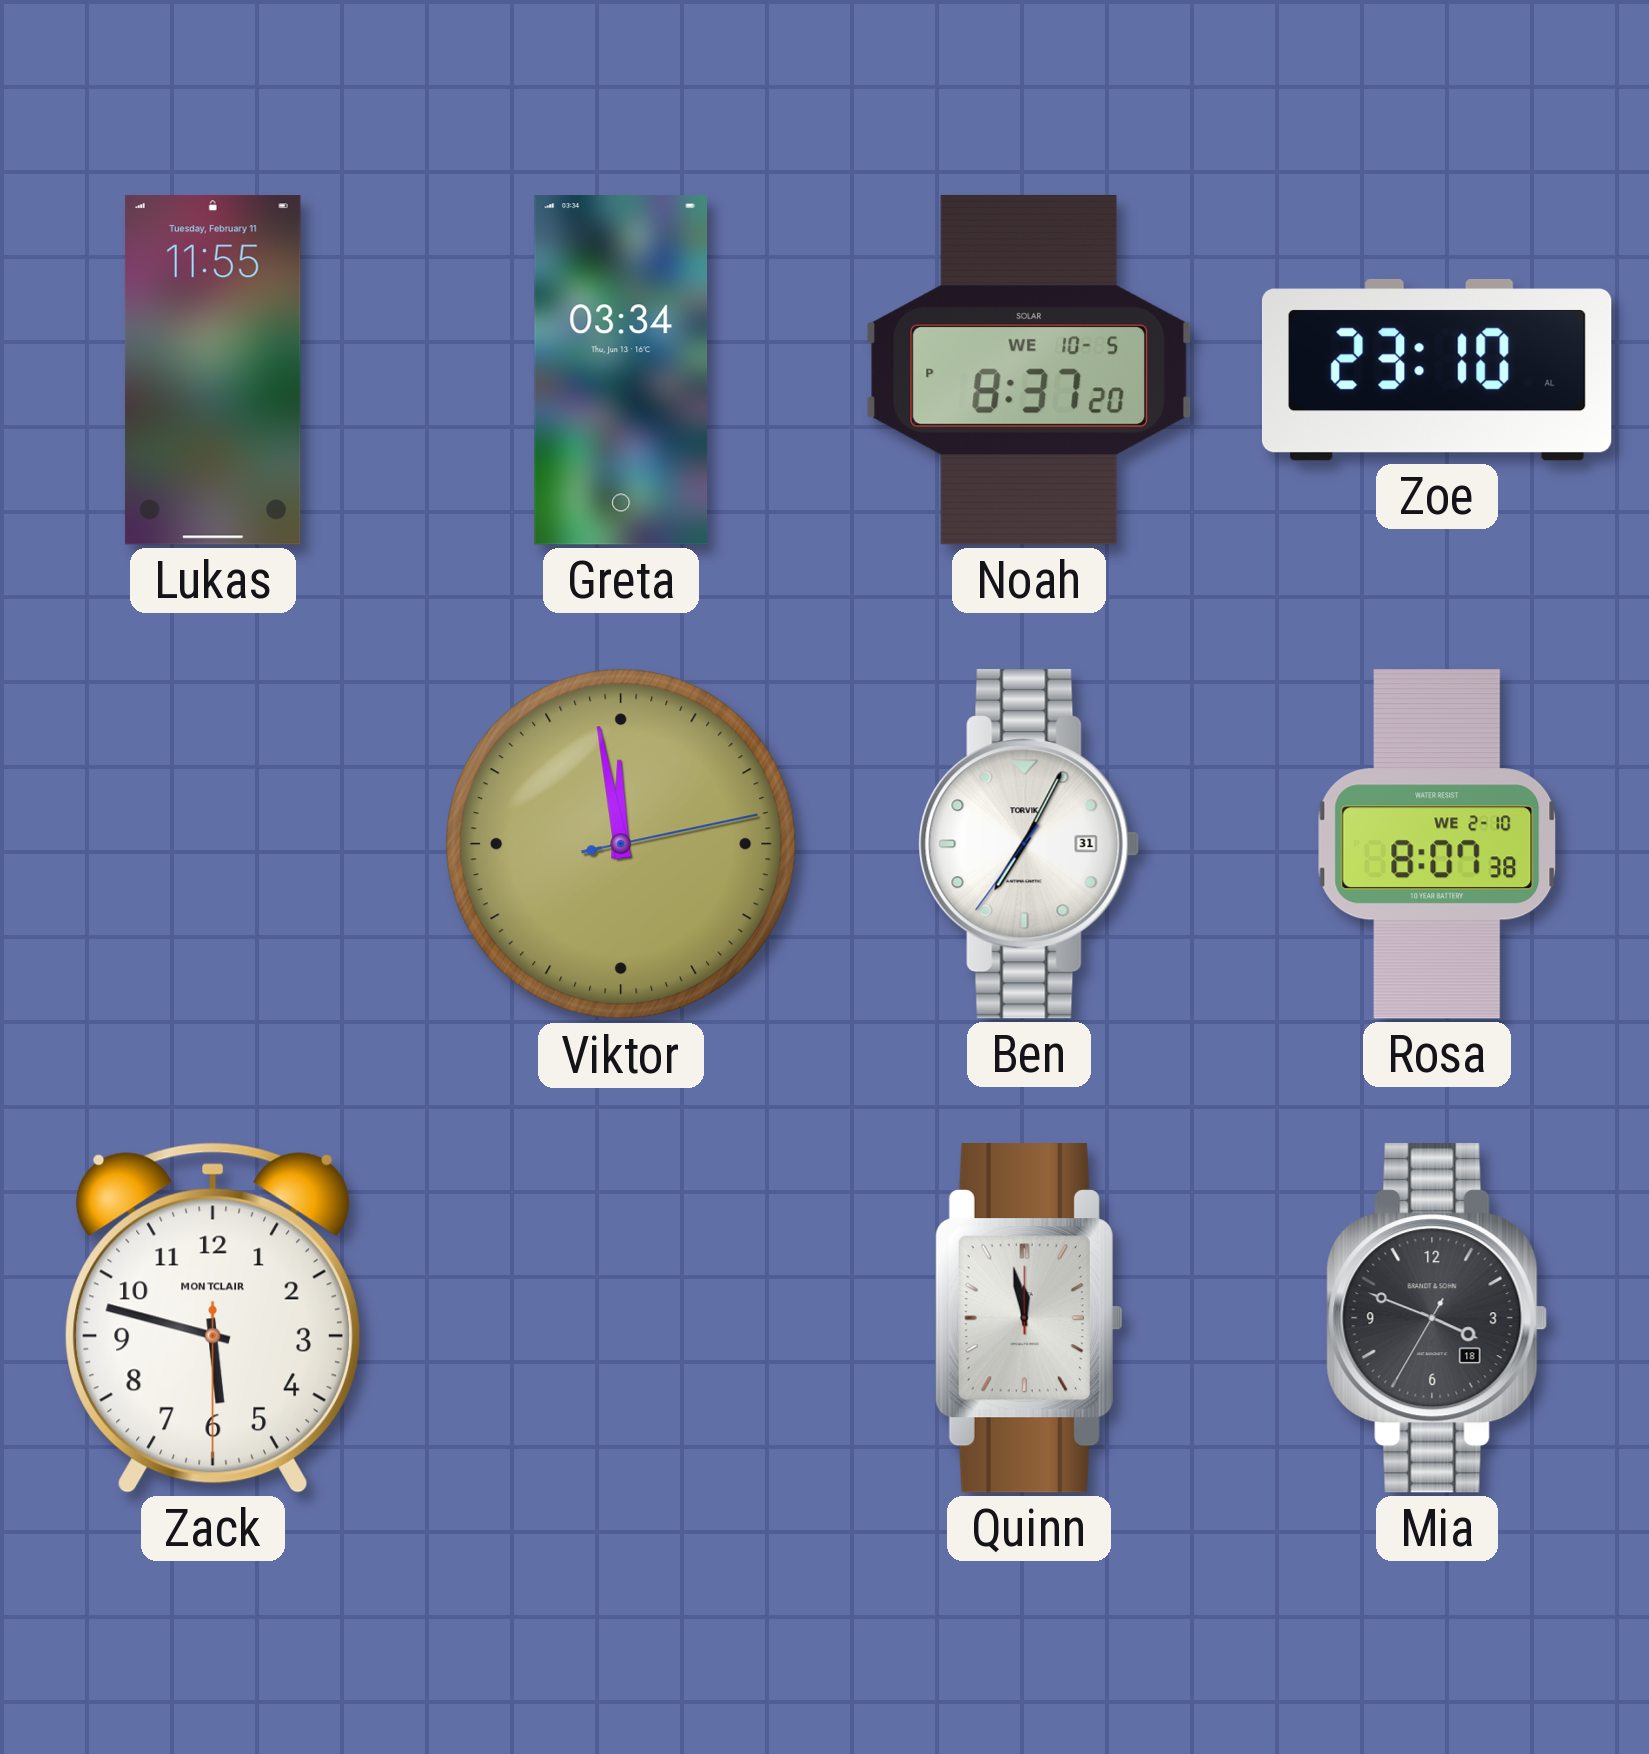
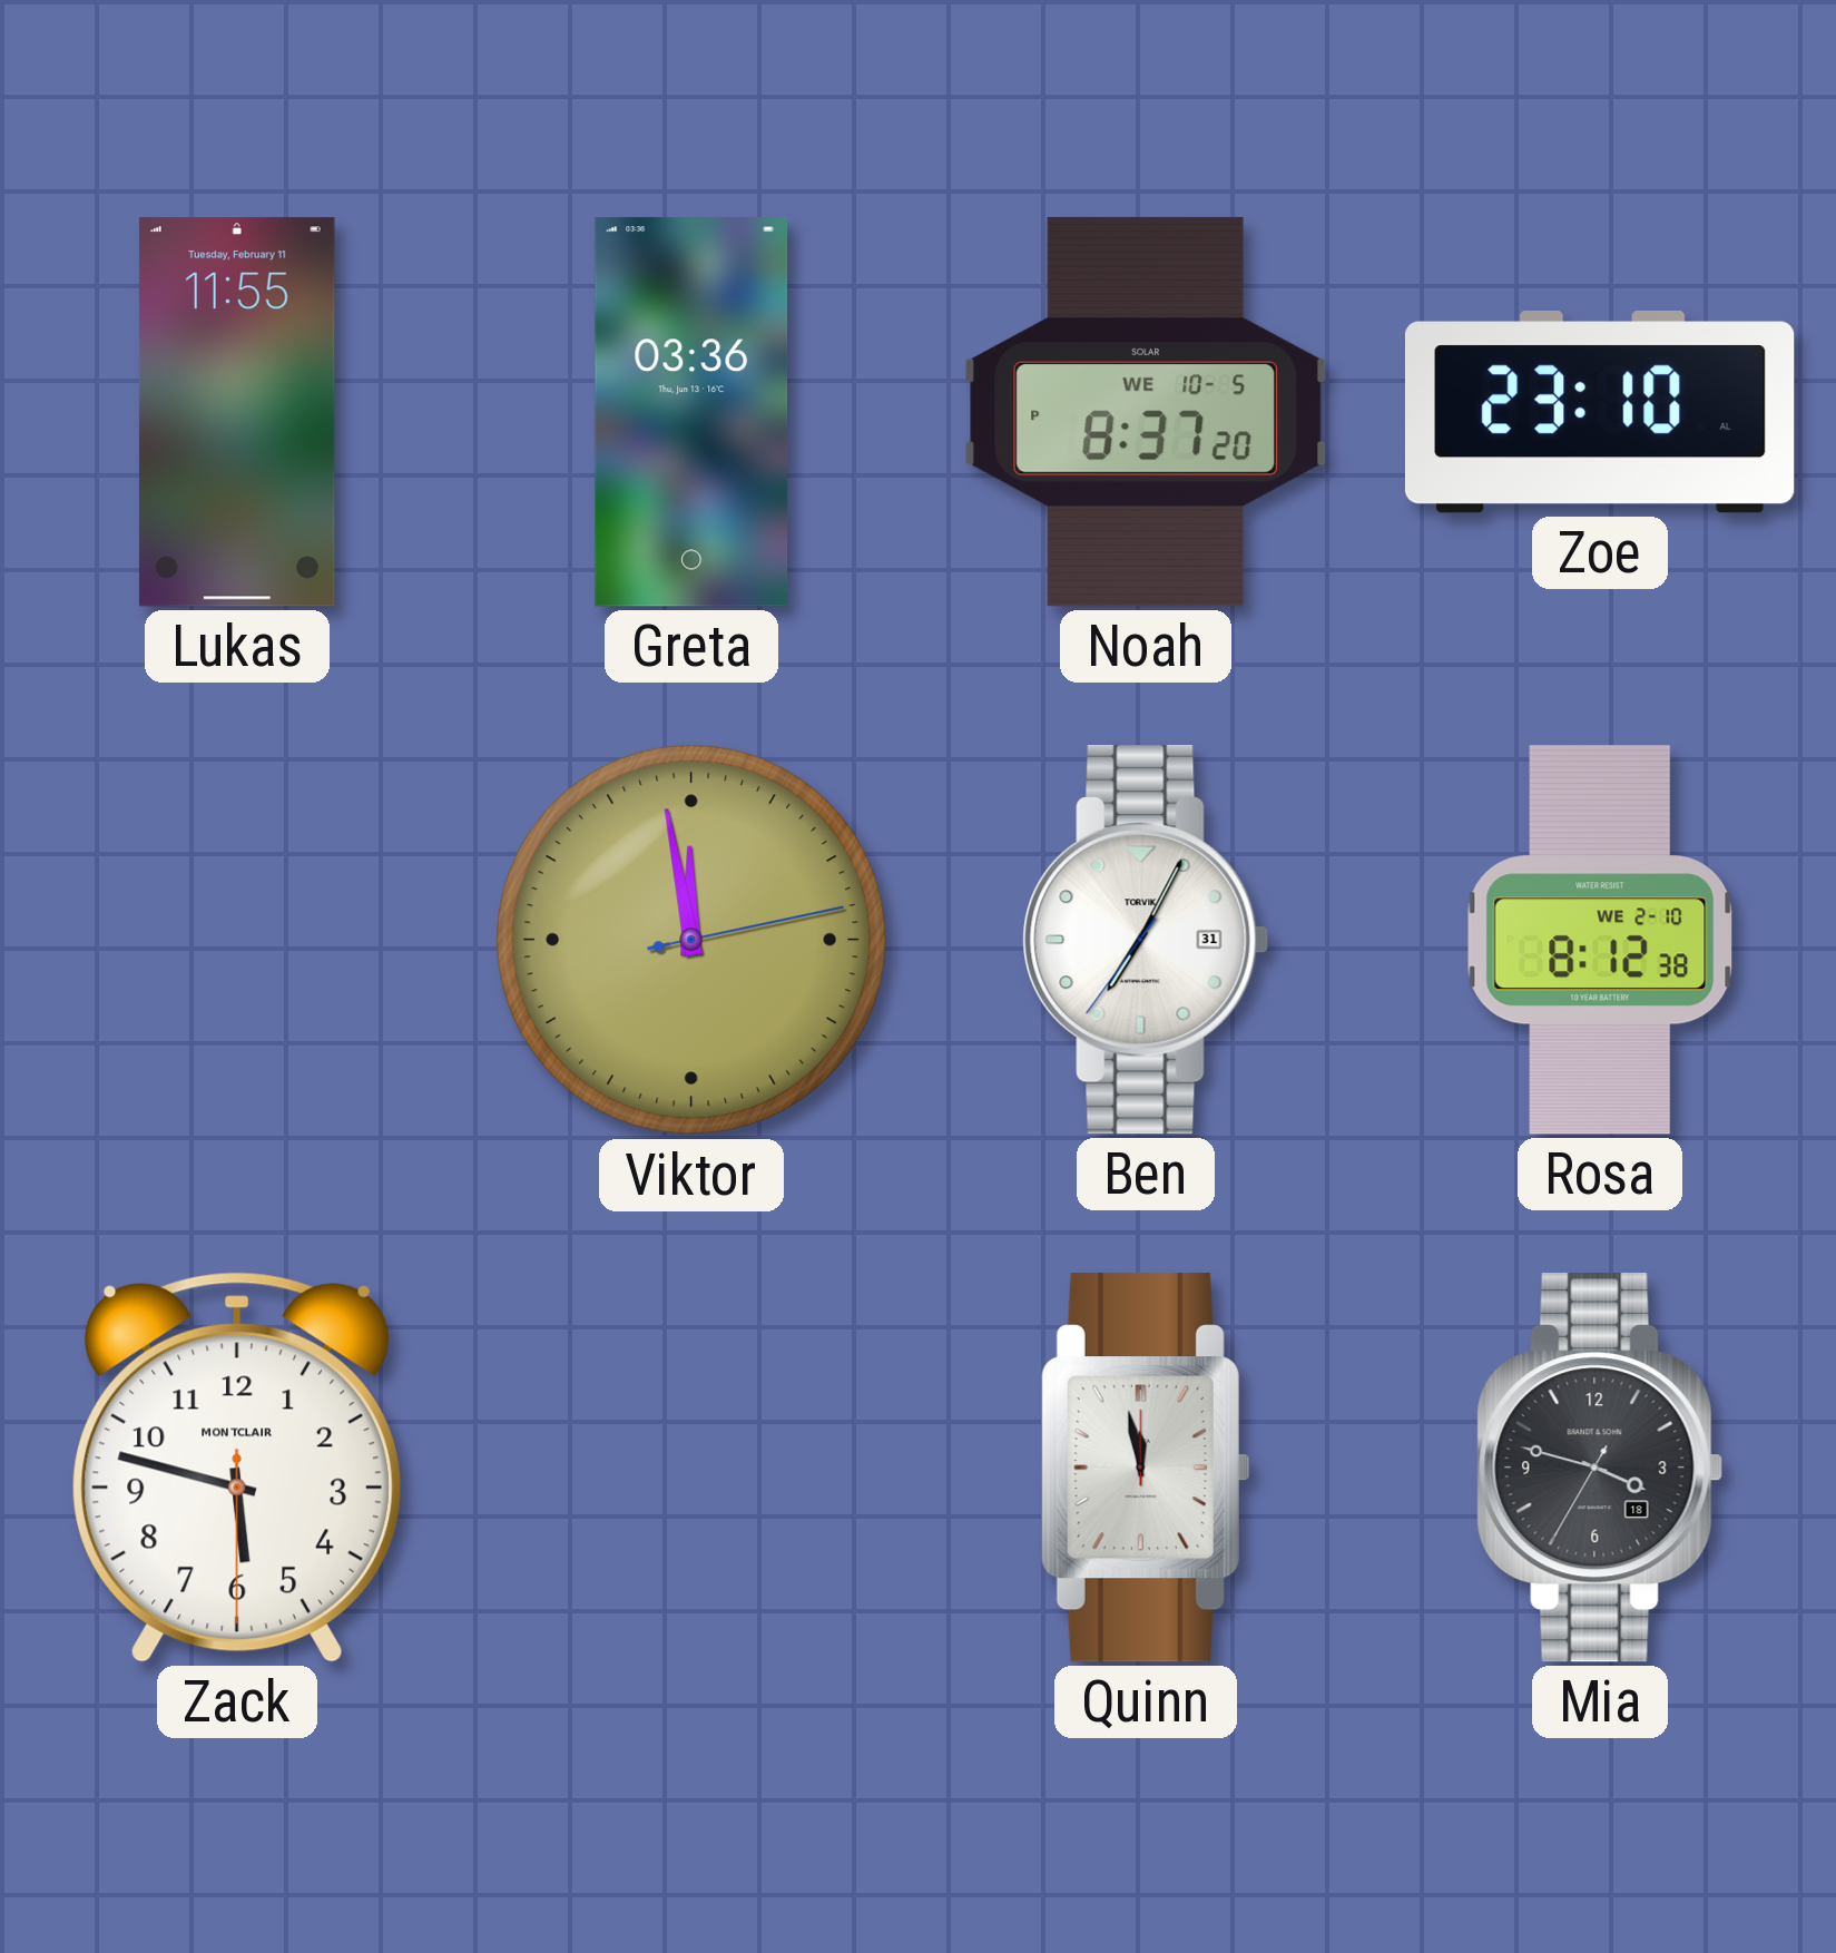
Greta: 03:34 -> 03:36
Rosa: 8:07 -> 8:12
Mia: 3:48 -> 3:47
